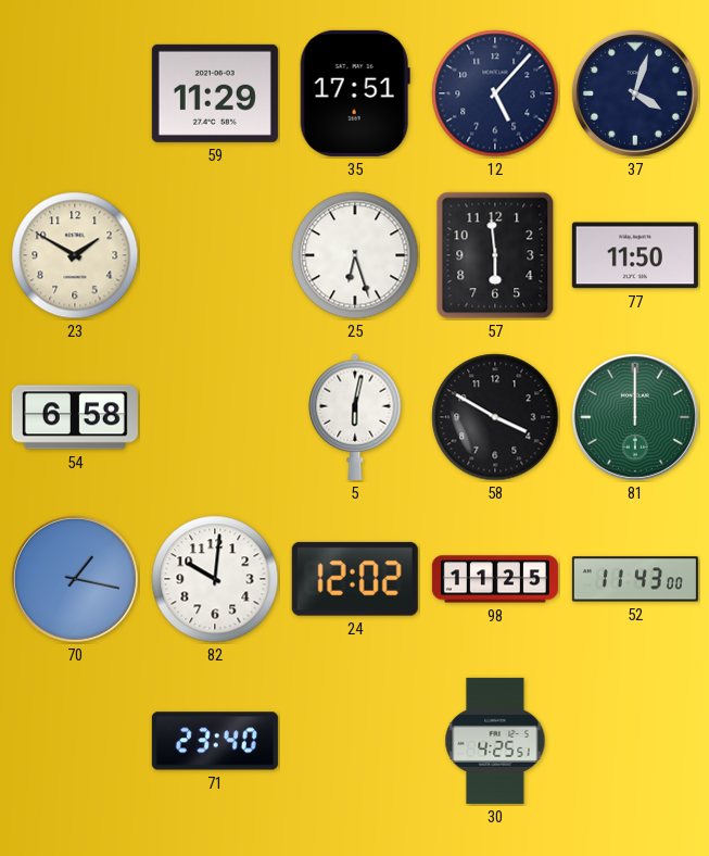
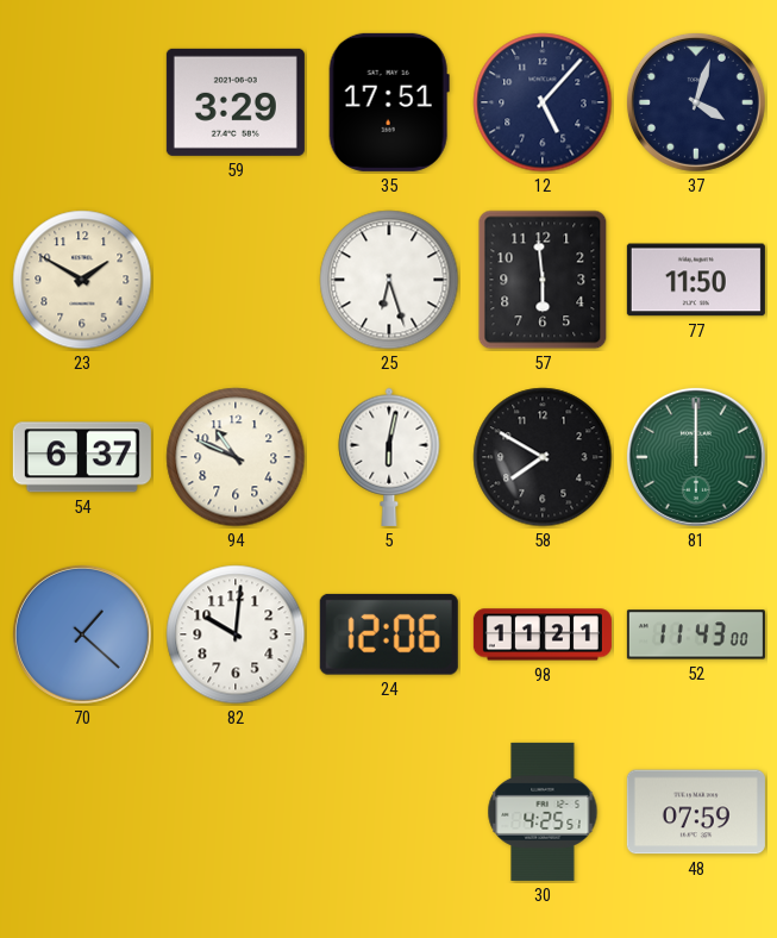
59: 11:29 -> 3:29
54: 6:58 -> 6:37
94: none -> 10:49
58: 3:50 -> 7:50
70: 1:17 -> 1:22
24: 12:02 -> 12:06
98: 11:25 -> 11:21
71: 23:40 -> none
48: none -> 07:59
